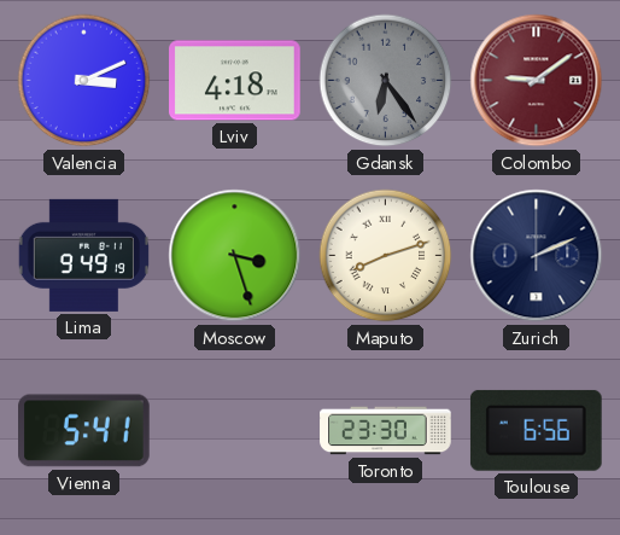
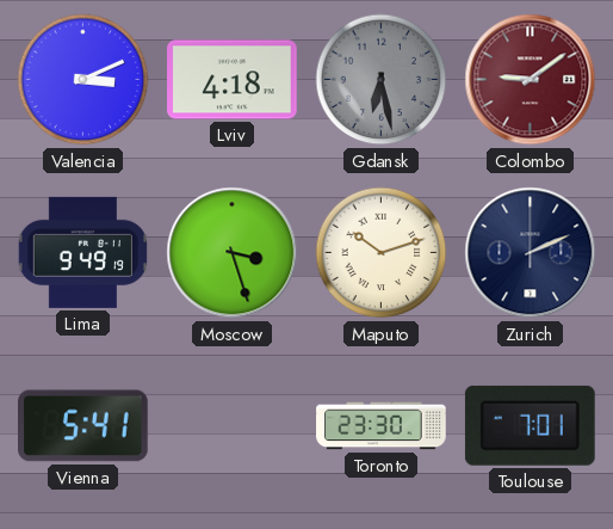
Gdansk: 6:24 -> 6:28
Maputo: 8:12 -> 10:12
Toulouse: 6:56 -> 7:01
